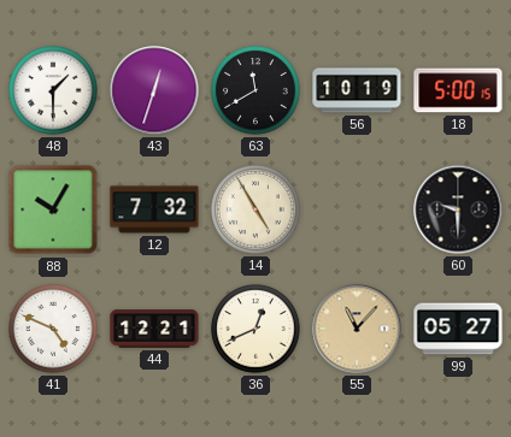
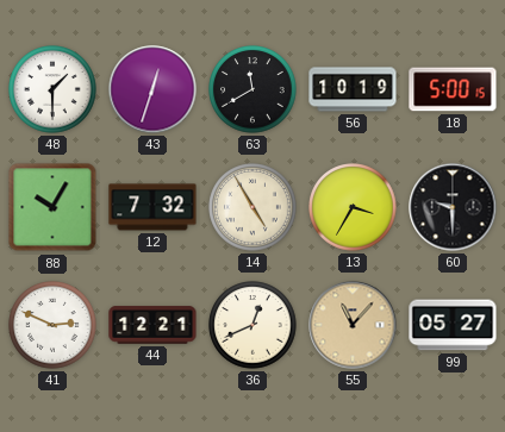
13: none -> 3:35
41: 4:49 -> 2:49
